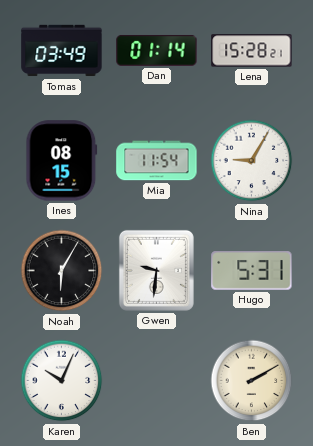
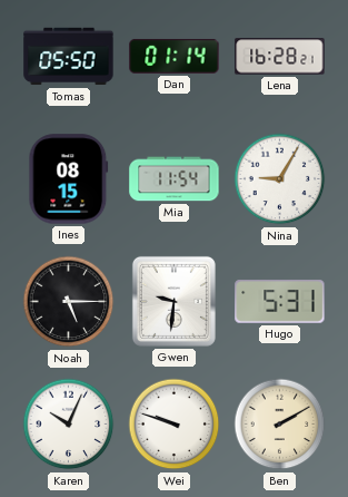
Tomas: 03:49 -> 05:50
Lena: 15:28 -> 16:28
Noah: 6:05 -> 5:15
Wei: none -> 9:48
